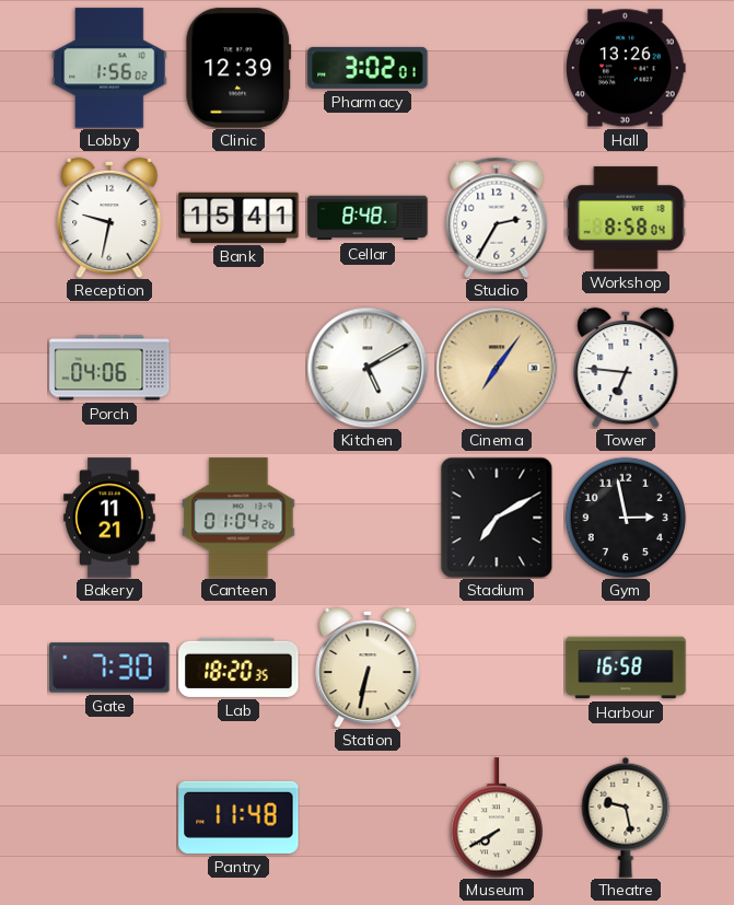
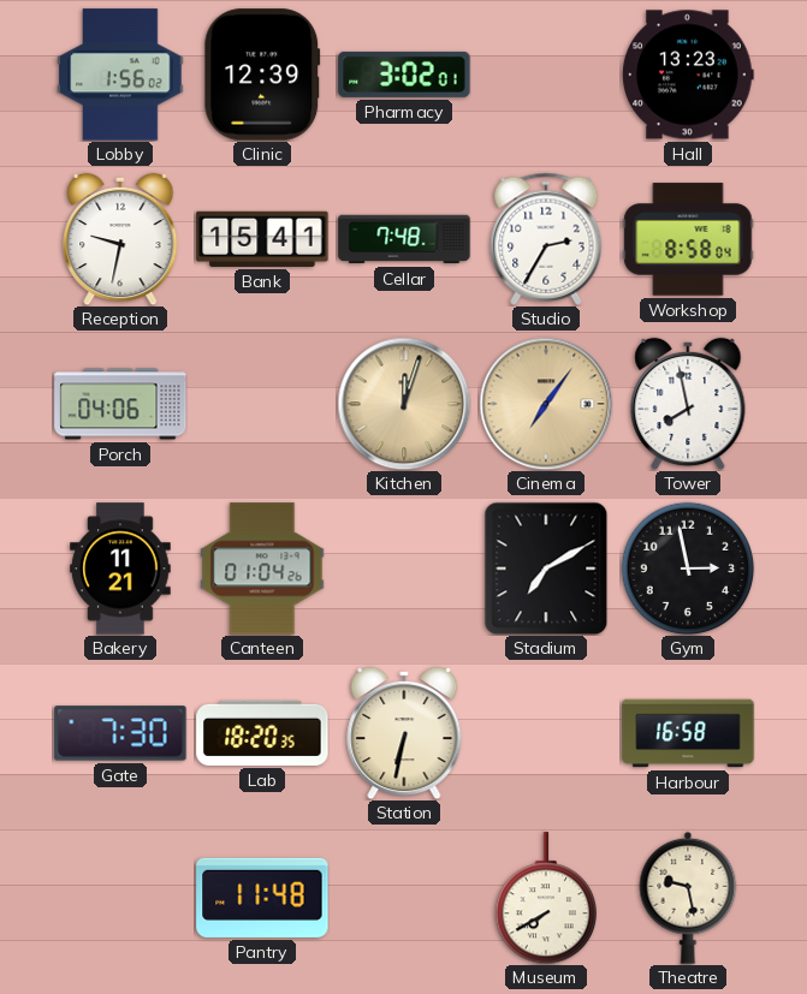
Hall: 13:26 -> 13:23
Cellar: 8:48 -> 7:48
Kitchen: 5:10 -> 12:03
Kitchen dial: white -> champagne
Tower: 6:46 -> 7:58
